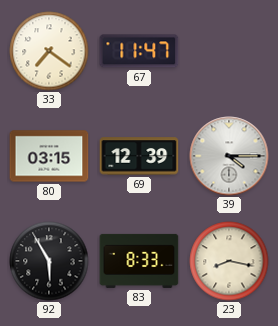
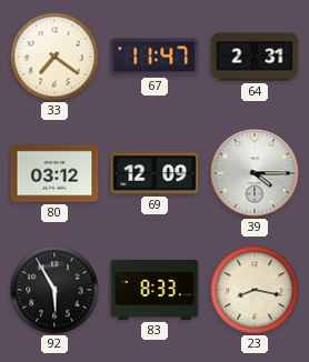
64: none -> 2:31
80: 03:15 -> 03:12
69: 12:39 -> 12:09
